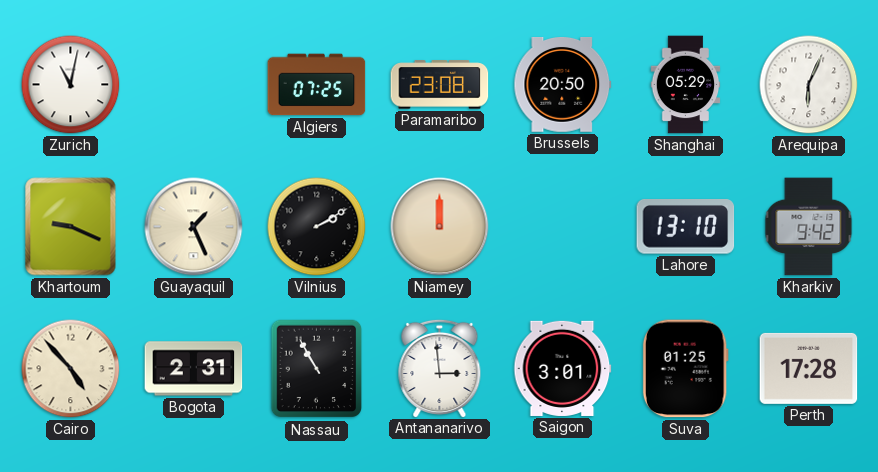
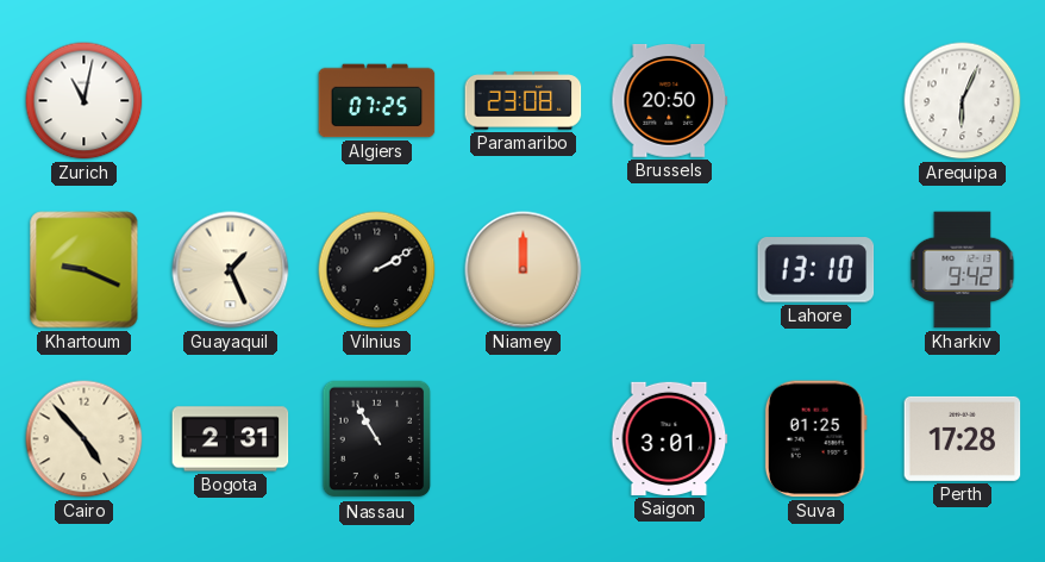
Shanghai: 05:29 -> none
Antananarivo: 2:59 -> none
